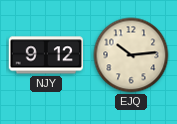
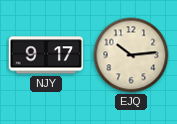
NJY: 9:12 -> 9:17
